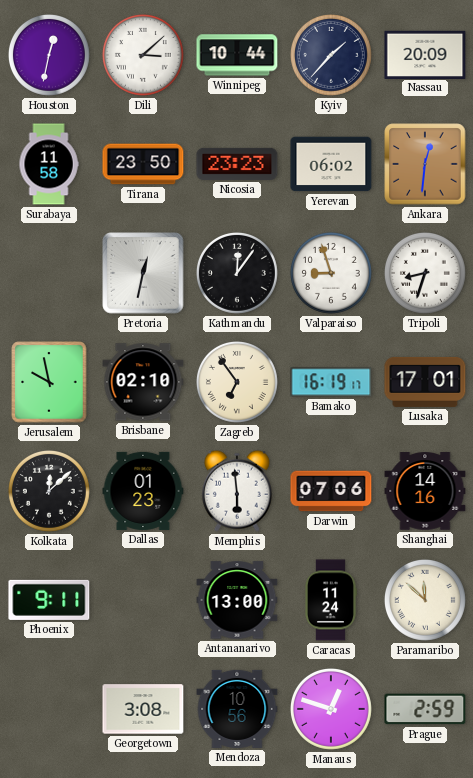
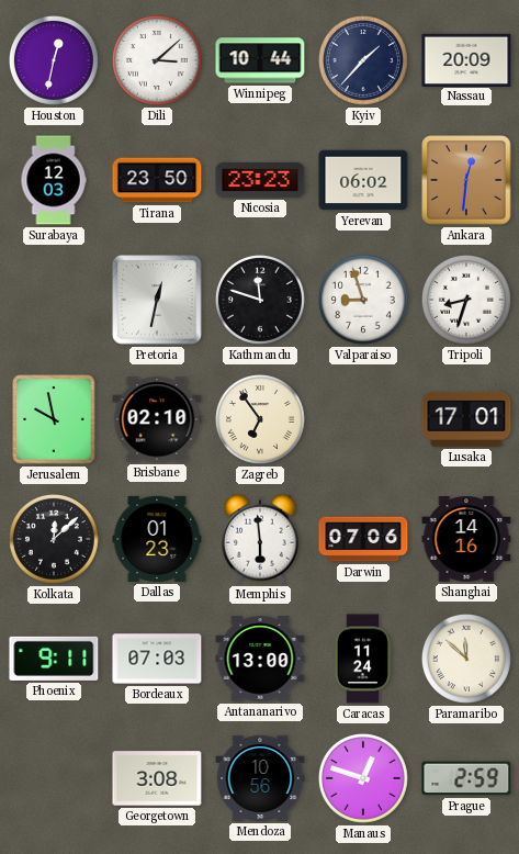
Surabaya: 11:58 -> 12:03
Kathmandu: 12:06 -> 11:48
Bamako: 16:19 -> none
Bordeaux: none -> 07:03
